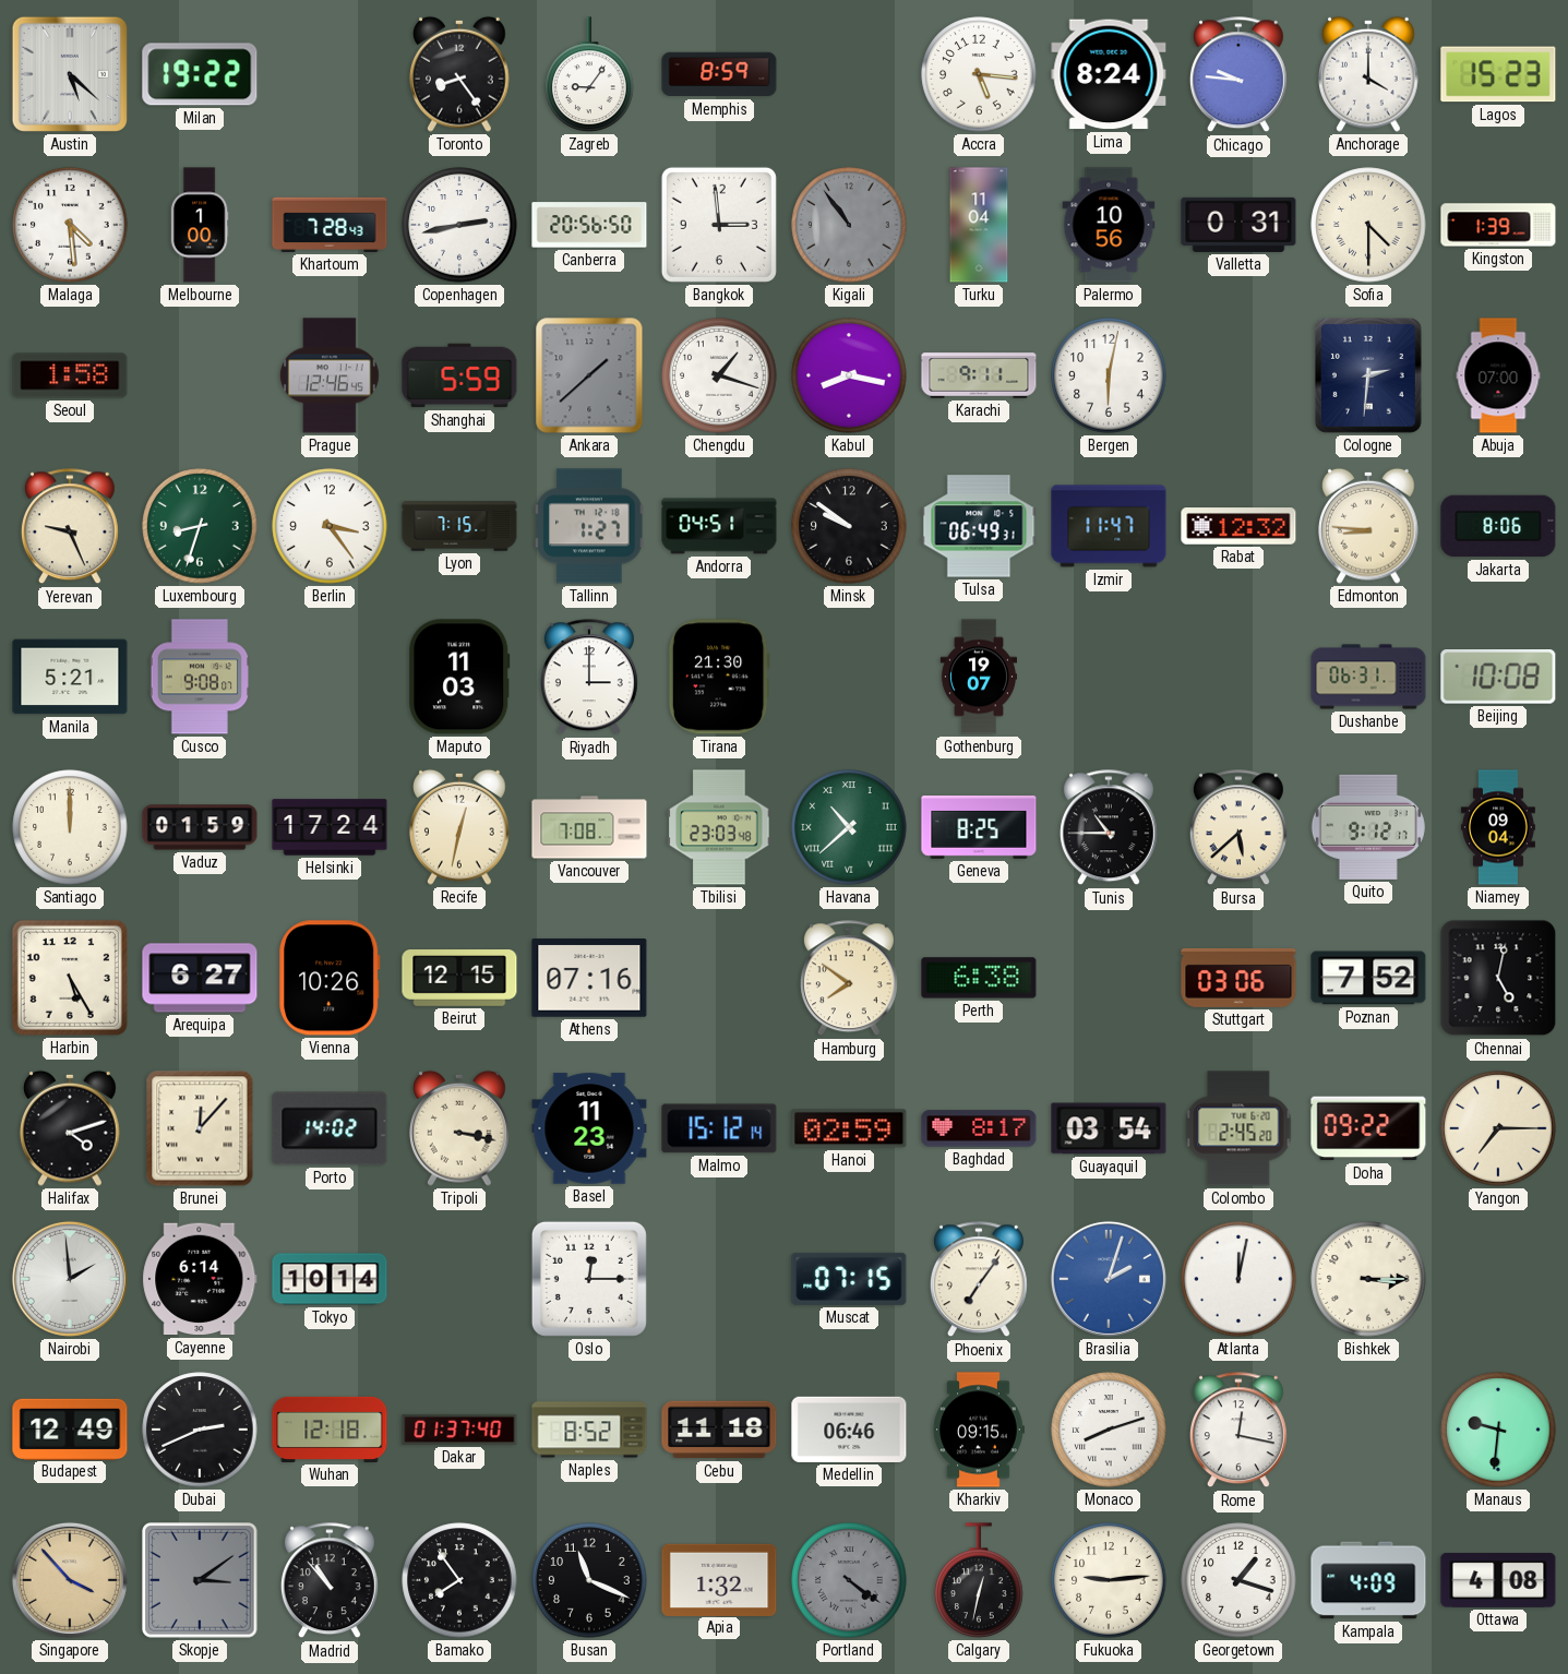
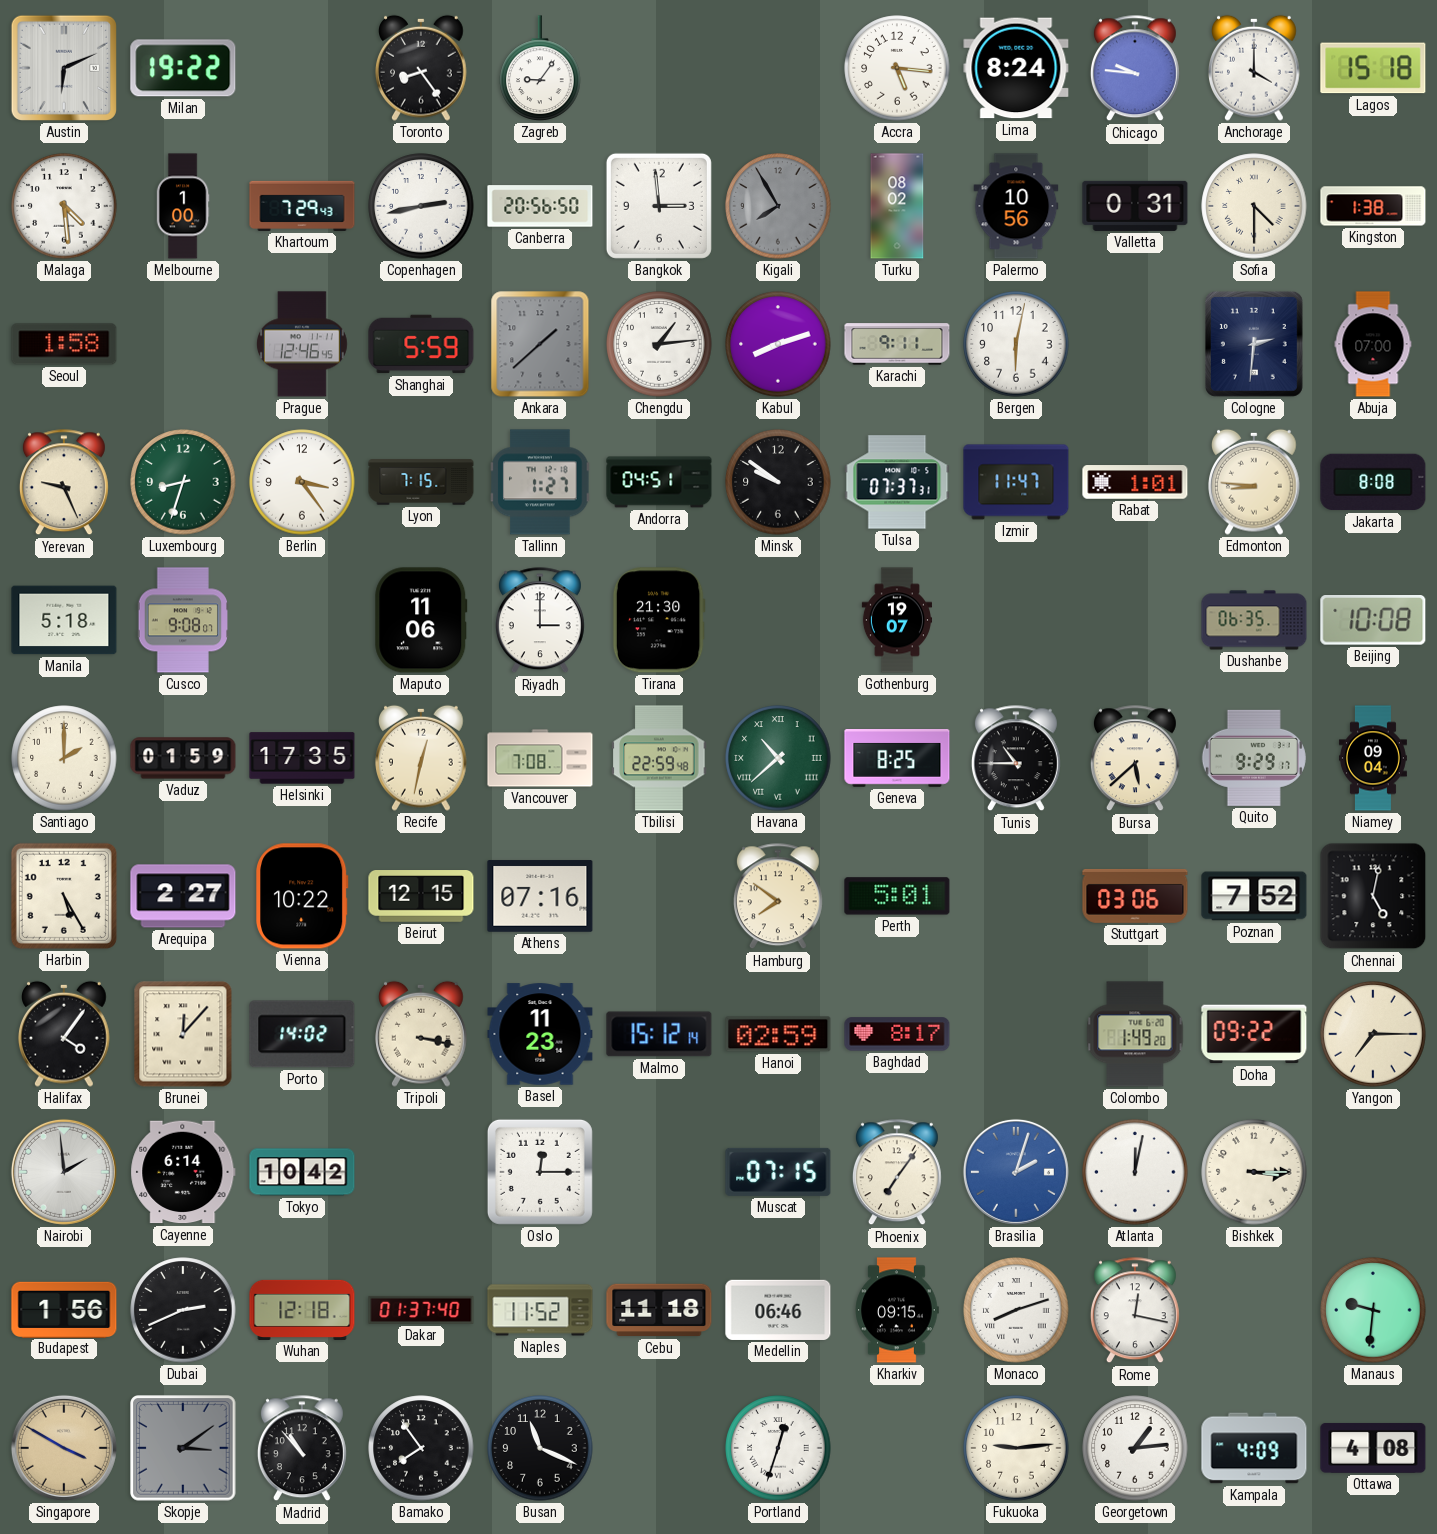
Austin: 5:22 -> 6:11
Memphis: 8:59 -> none
Lagos: 15:23 -> 15:18
Khartoum: 7:28 -> 7:29
Kigali: 10:54 -> 7:55
Turku: 11:04 -> 08:02
Kingston: 1:39 -> 1:38
Chengdu: 1:18 -> 1:14
Kabul: 8:17 -> 8:12
Tulsa: 06:49 -> 07:37
Rabat: 12:32 -> 1:01
Jakarta: 8:06 -> 8:08
Manila: 5:21 -> 5:18
Maputo: 11:03 -> 11:06
Dushanbe: 06:31 -> 06:35
Santiago: 12:00 -> 2:00
Helsinki: 17:24 -> 17:35
Tbilisi: 23:03 -> 22:59
Quito: 9:12 -> 9:29
Arequipa: 6:27 -> 2:27
Vienna: 10:26 -> 10:22
Perth: 6:38 -> 5:01
Halifax: 4:12 -> 4:06
Guayaquil: 03:54 -> none
Colombo: 2:45 -> 1:49
Tokyo: 10:14 -> 10:42
Budapest: 12:49 -> 1:56
Naples: 8:52 -> 11:52
Singapore: 3:53 -> 3:50
Apia: 1:32 -> none
Portland: 4:21 -> 12:33
Portland dial: grey -> white
Calgary: 12:32 -> none
Georgetown: 1:18 -> 1:14
